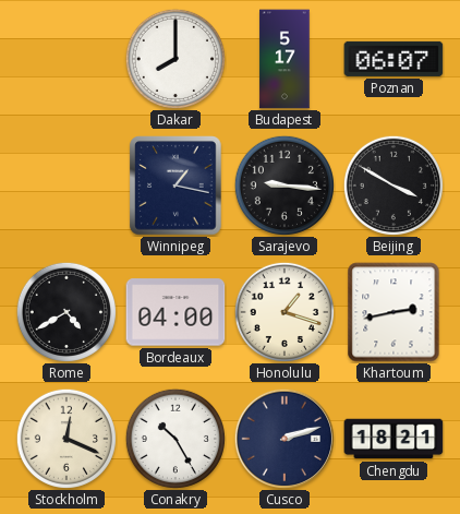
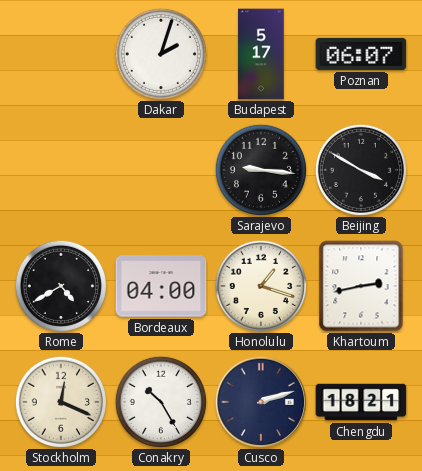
Dakar: 8:00 -> 2:03
Winnipeg: 1:17 -> none
